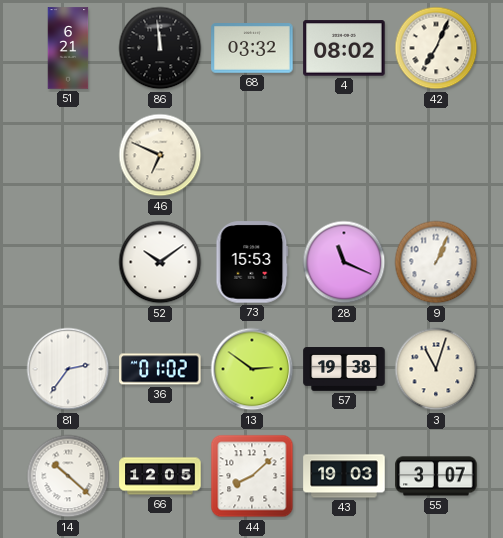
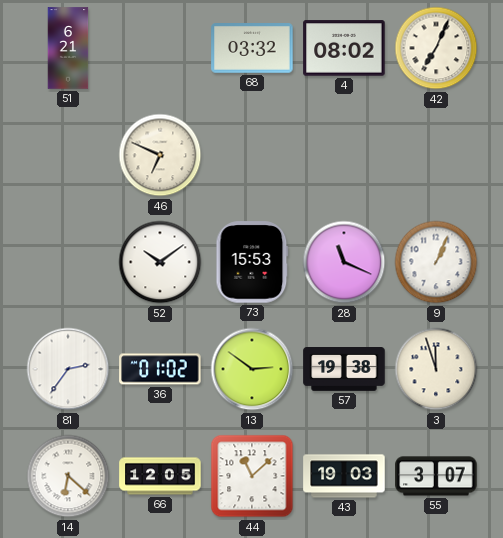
86: 11:59 -> none
3: 11:03 -> 11:57
14: 10:22 -> 6:22
44: 8:08 -> 11:08
